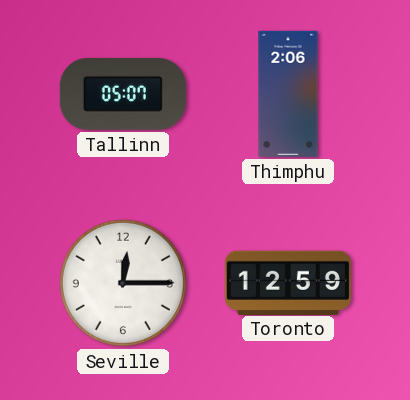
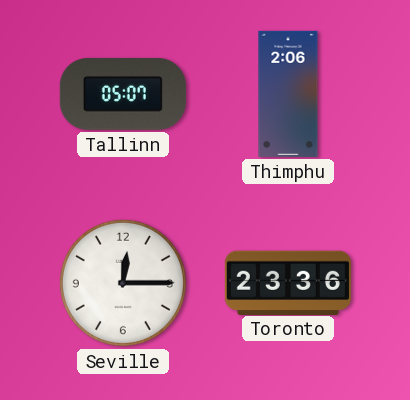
Toronto: 12:59 -> 23:36
